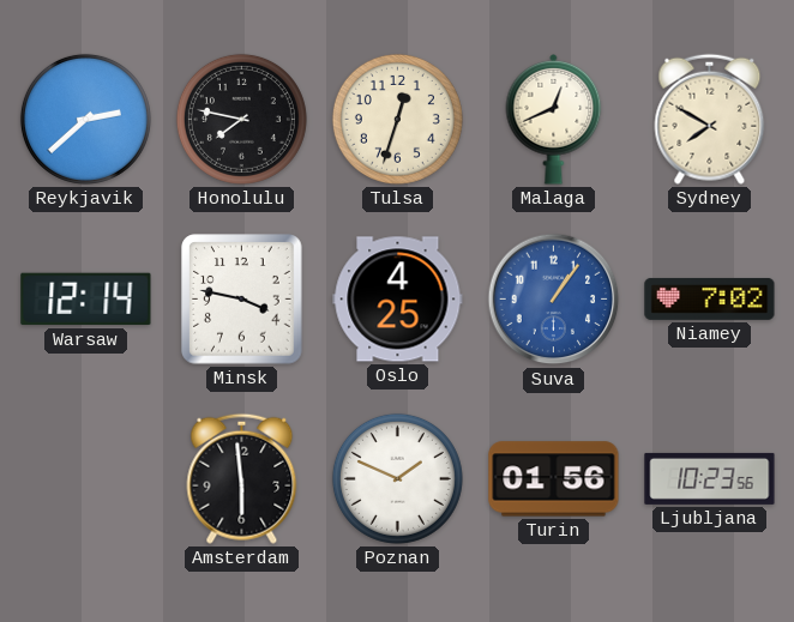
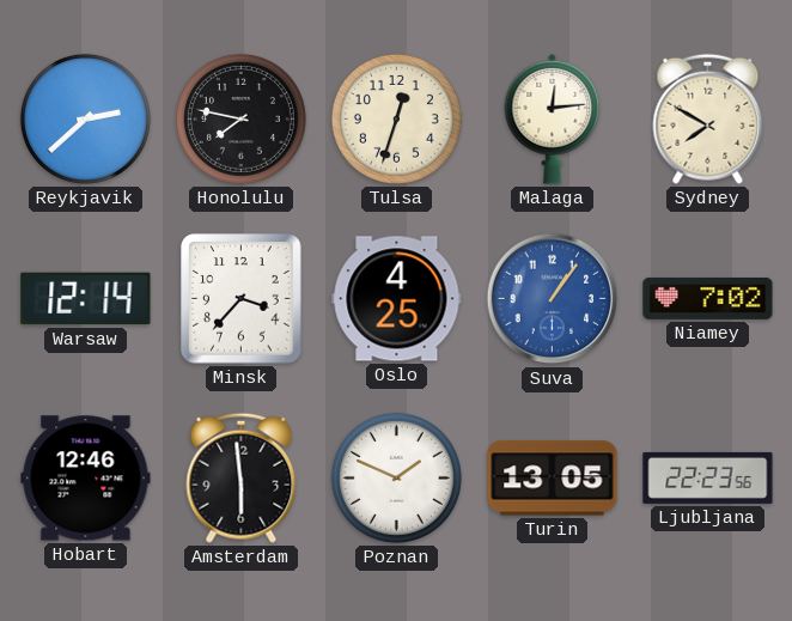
Malaga: 12:41 -> 12:14
Minsk: 3:47 -> 3:37
Hobart: none -> 12:46
Turin: 01:56 -> 13:05
Ljubljana: 10:23 -> 22:23
